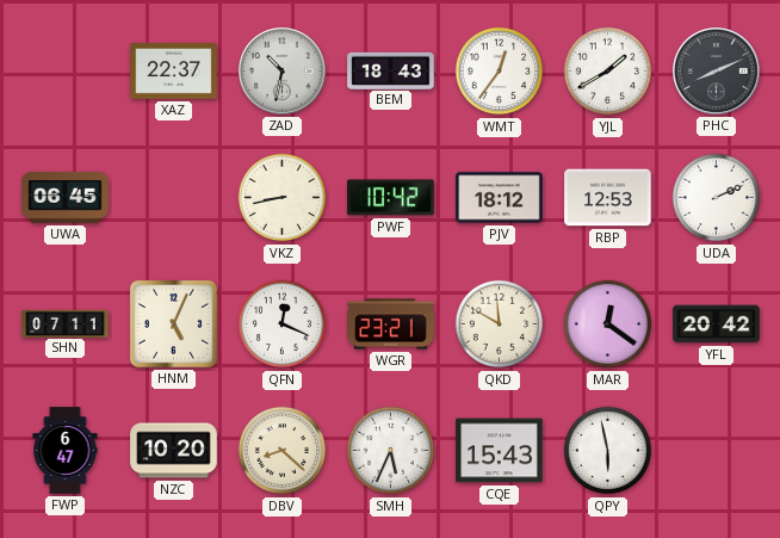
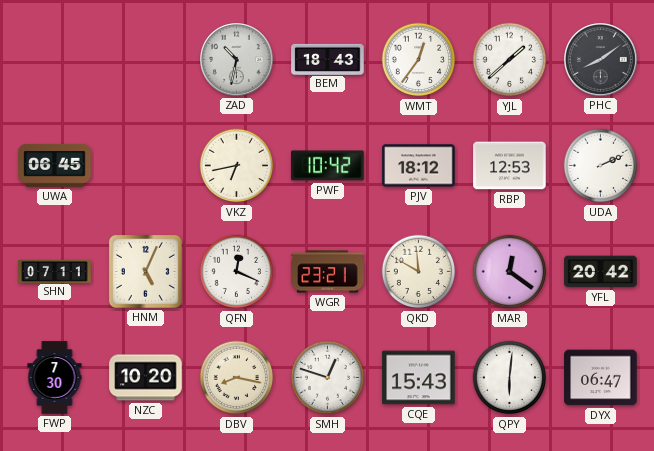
XAZ: 22:37 -> none
YJL: 1:40 -> 1:38
PHC: 8:11 -> 8:09
VKZ: 8:43 -> 6:43
FWP: 6:47 -> 7:30
DBV: 8:22 -> 8:17
SMH: 5:34 -> 12:48
QPY: 5:58 -> 6:01
DYX: none -> 06:47
